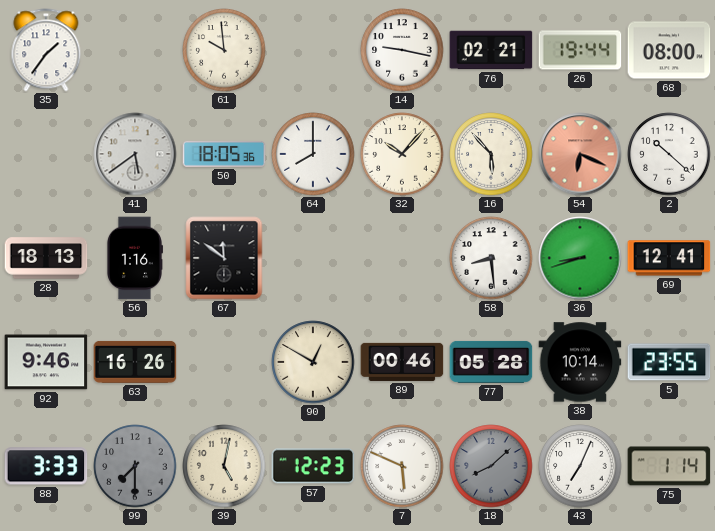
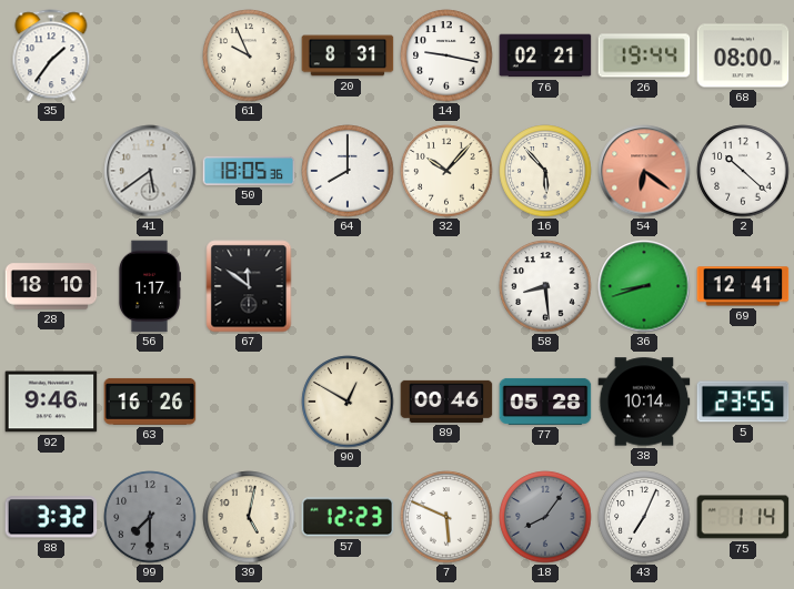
61: 9:59 -> 9:56
20: none -> 8:31
54: 6:19 -> 6:21
28: 18:13 -> 18:10
56: 1:16 -> 1:17
88: 3:33 -> 3:32
18: 8:08 -> 8:06
